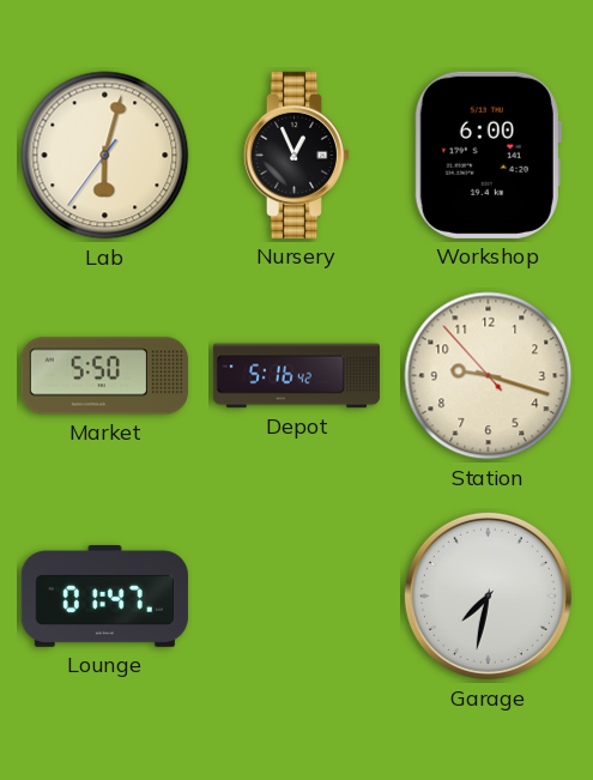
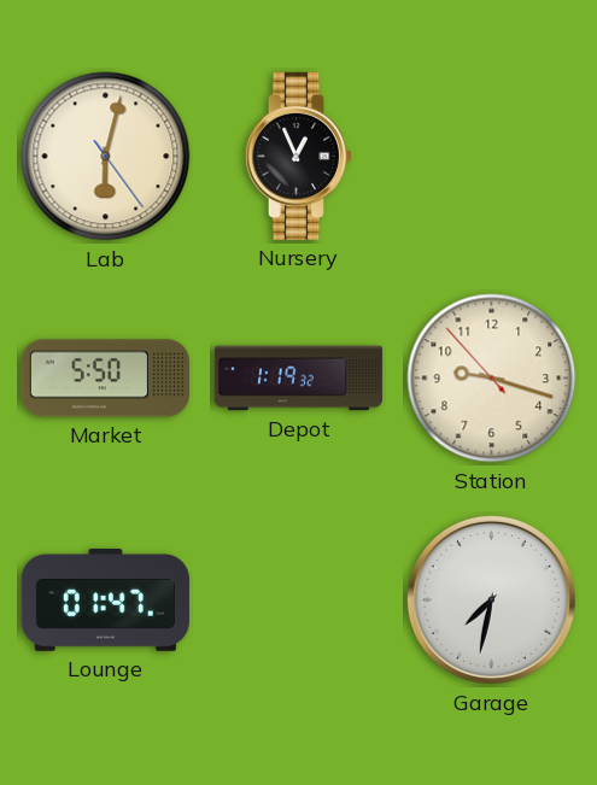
Lab: 6:02:36 -> 6:02:24
Workshop: 6:00 -> none
Depot: 5:16 -> 1:19
